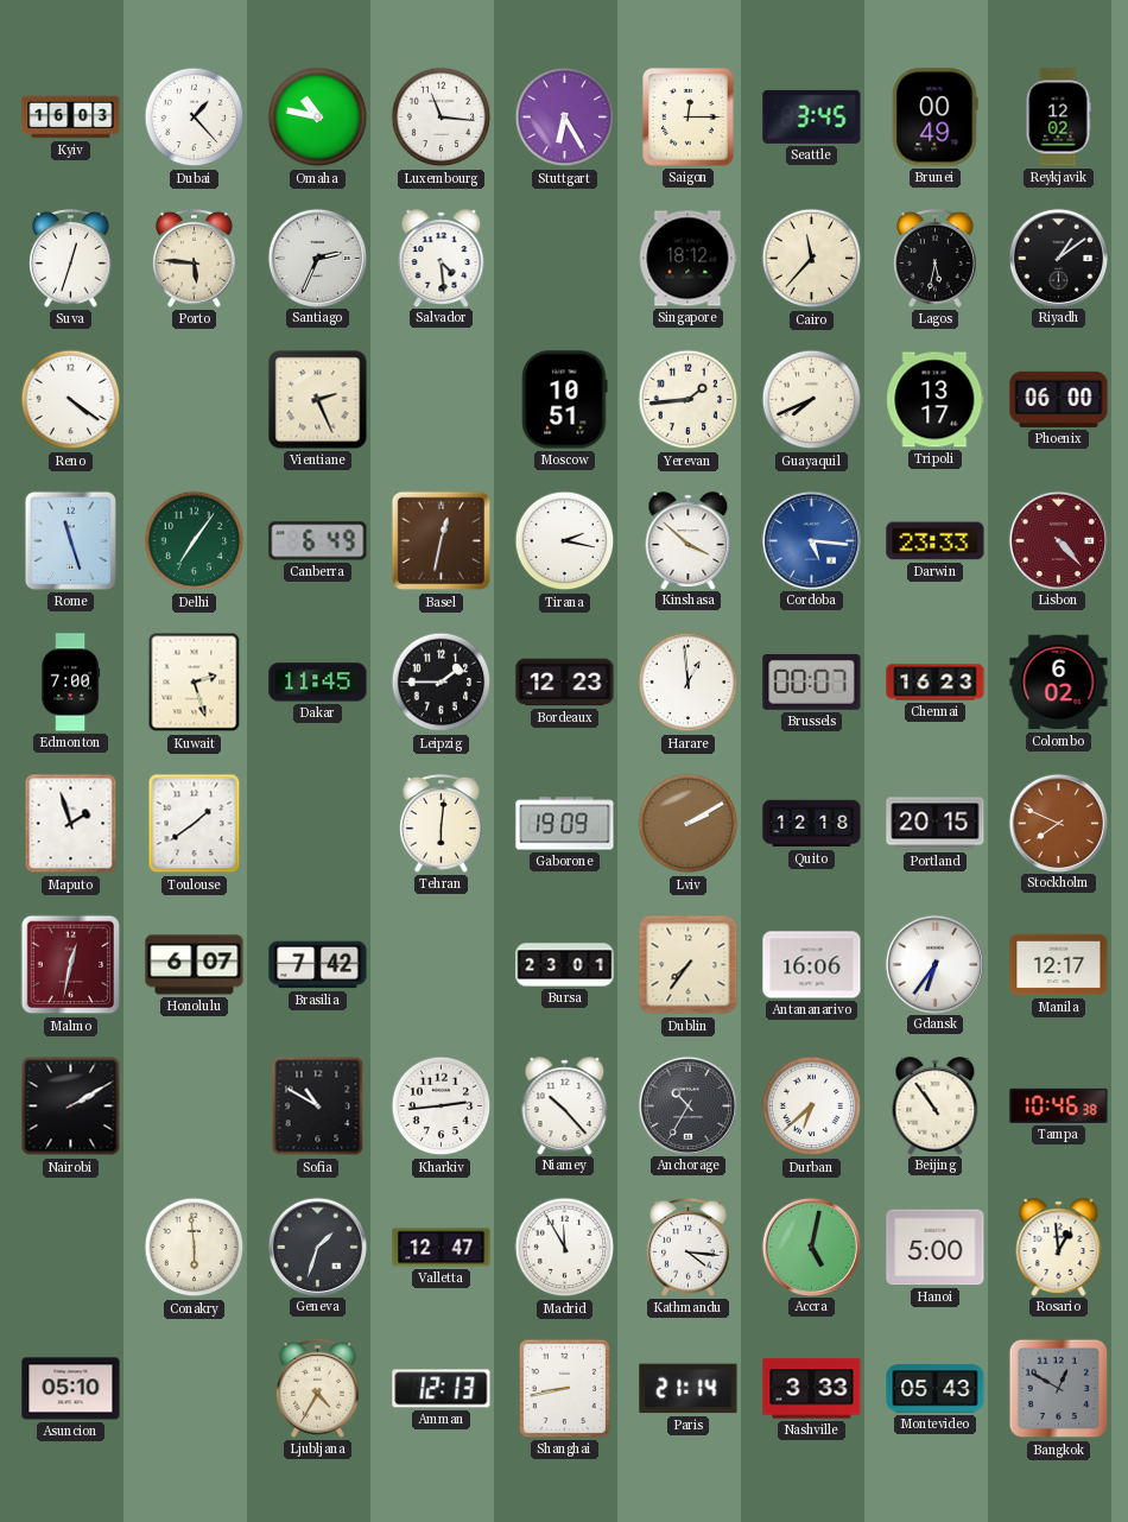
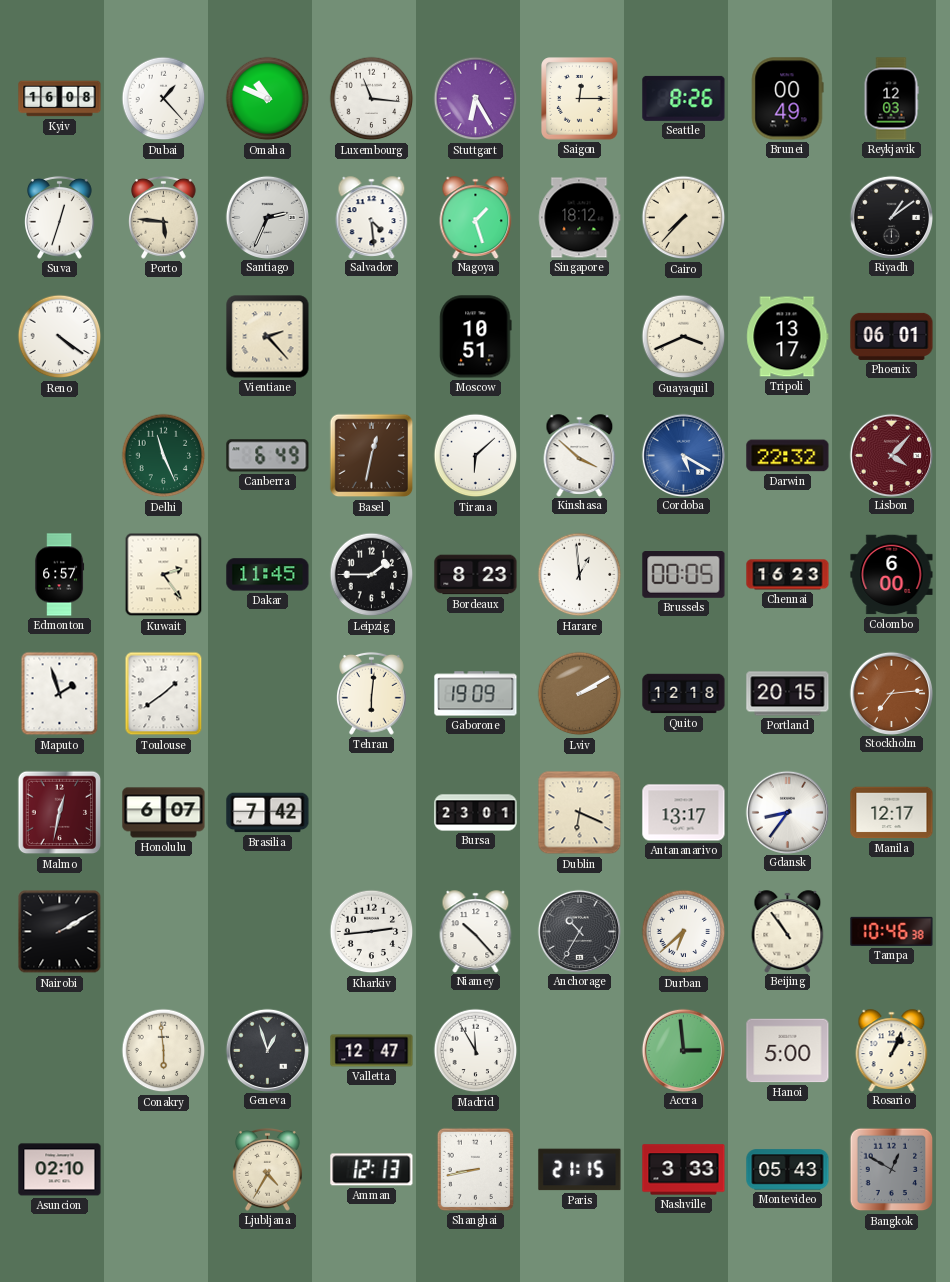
Kyiv: 16:03 -> 16:08
Omaha: 10:47 -> 10:49
Seattle: 3:45 -> 8:26
Reykjavik: 12:02 -> 12:03
Nagoya: none -> 1:27
Cairo: 11:37 -> 7:37
Lagos: 5:32 -> none
Vientiane: 2:26 -> 2:23
Yerevan: 1:44 -> none
Guayaquil: 7:41 -> 3:41
Phoenix: 06:00 -> 06:01
Rome: 11:27 -> none
Delhi: 7:06 -> 11:26
Tirana: 2:17 -> 6:08
Cordoba: 5:16 -> 5:20
Darwin: 23:33 -> 22:32
Lisbon: 4:23 -> 4:07
Edmonton: 7:00 -> 6:57
Kuwait: 2:27 -> 2:24
Bordeaux: 12:23 -> 8:23
Brussels: 00:07 -> 00:05
Colombo: 6:02 -> 6:00
Stockholm: 7:49 -> 7:14
Dublin: 7:36 -> 6:19
Antananarivo: 16:06 -> 13:17
Gdansk: 6:36 -> 8:36
Sofia: 10:50 -> none
Geneva: 1:33 -> 12:57
Kathmandu: 4:16 -> none
Accra: 5:02 -> 2:59
Rosario: 12:59 -> 1:04
Asuncion: 05:10 -> 02:10
Paris: 21:14 -> 21:15
